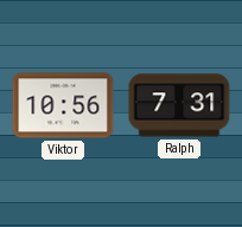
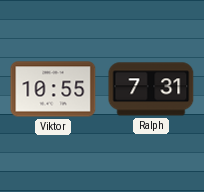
Viktor: 10:56 -> 10:55
